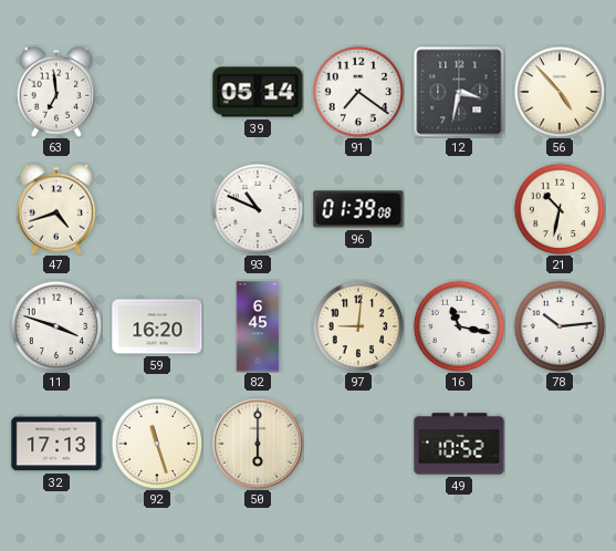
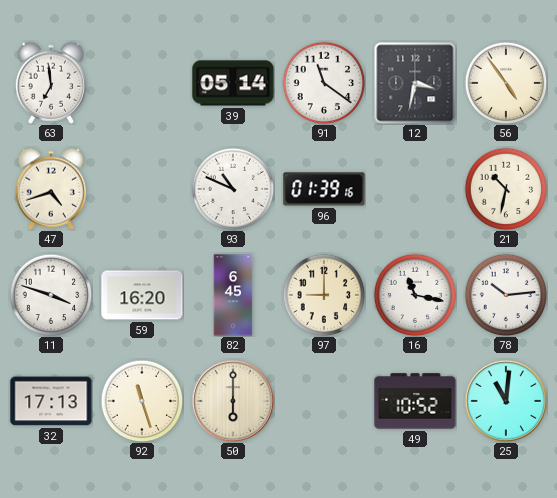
91: 7:21 -> 11:21
56: 4:53 -> 4:54
96: 01:39:08 -> 01:39:16
97: 9:01 -> 9:00
25: none -> 11:01
